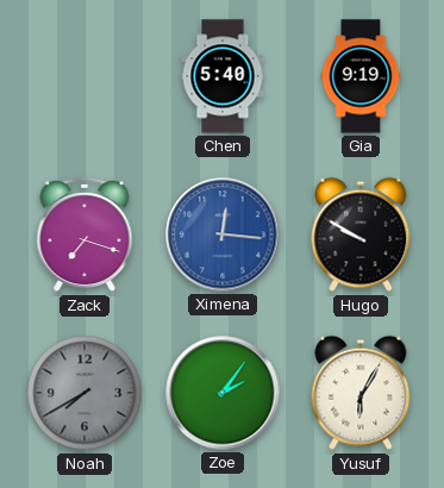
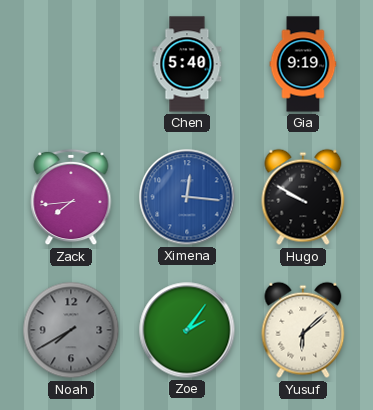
Zack: 7:18 -> 7:44
Yusuf: 6:05 -> 6:08
